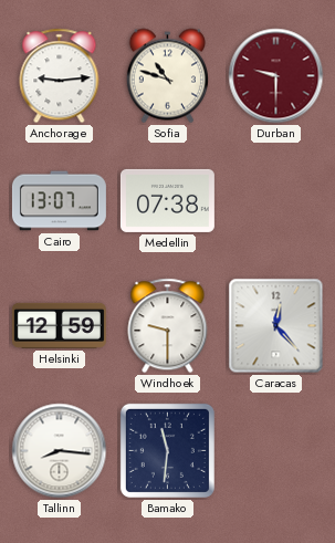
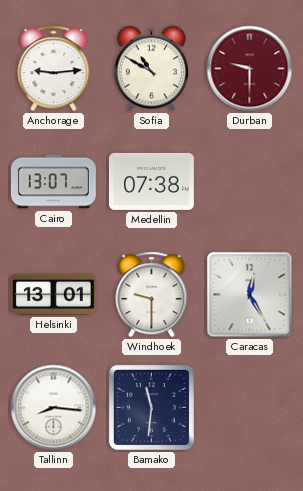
Sofia: 10:48 -> 10:50
Helsinki: 12:59 -> 13:01
Caracas: 12:23 -> 12:25
